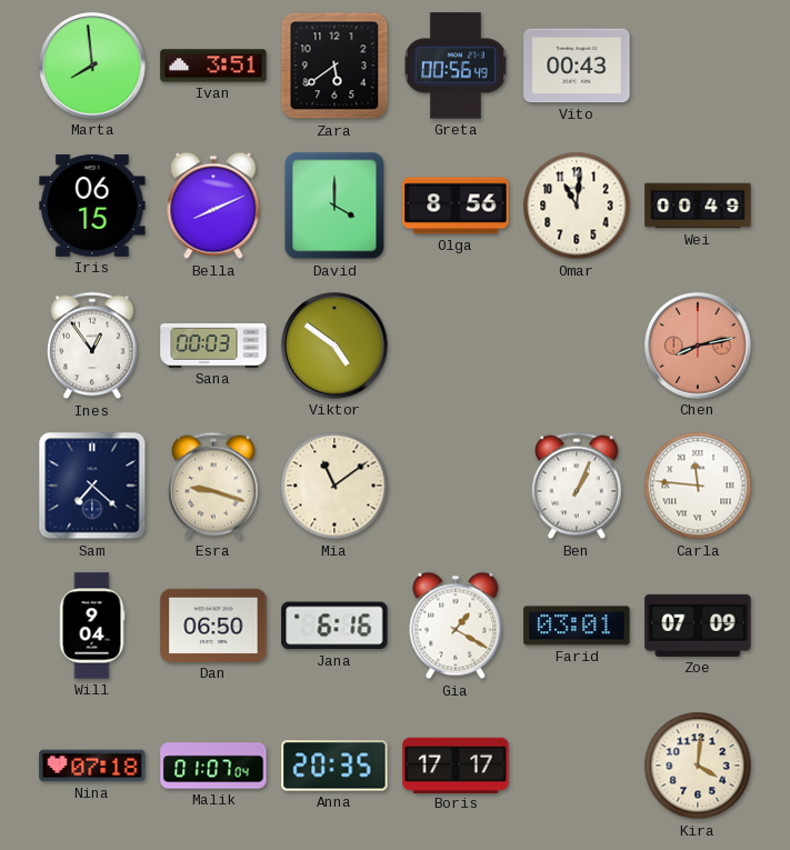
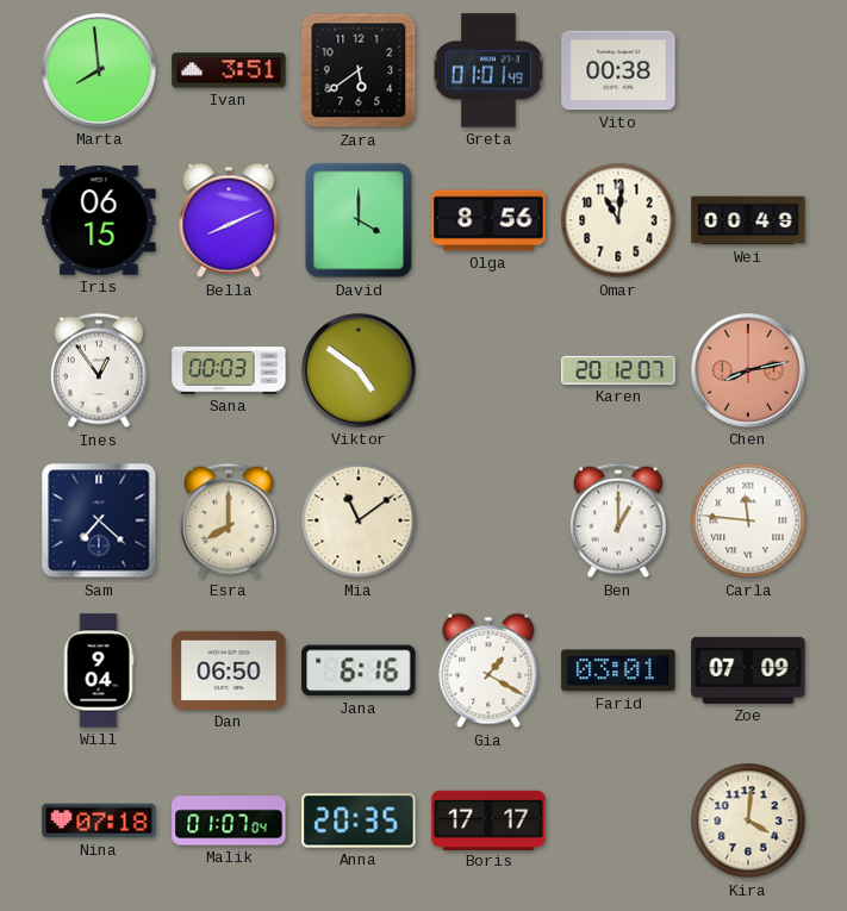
Greta: 00:56 -> 01:01
Vito: 00:43 -> 00:38
Karen: none -> 20:12
Esra: 9:18 -> 8:00
Ben: 1:04 -> 1:00
